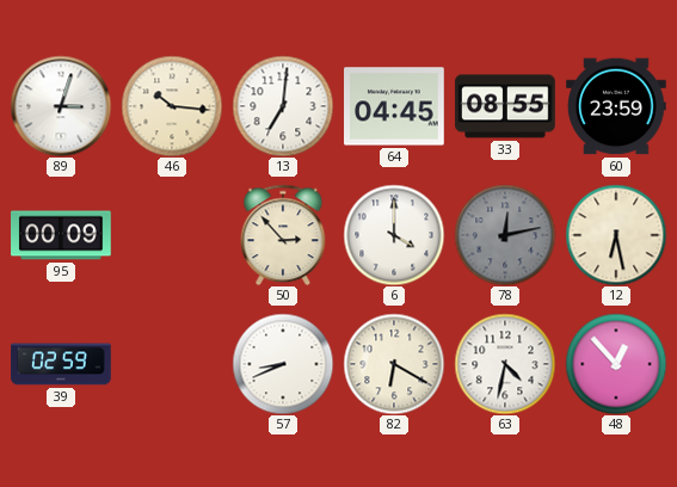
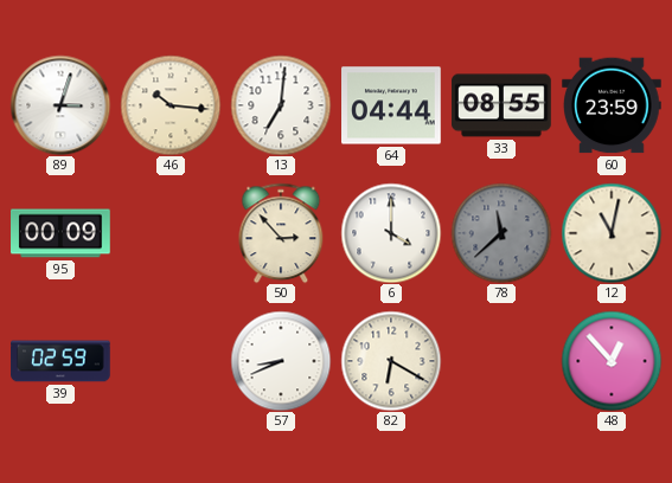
64: 04:45 -> 04:44
78: 12:13 -> 11:38
12: 6:28 -> 11:02
63: 4:32 -> none
